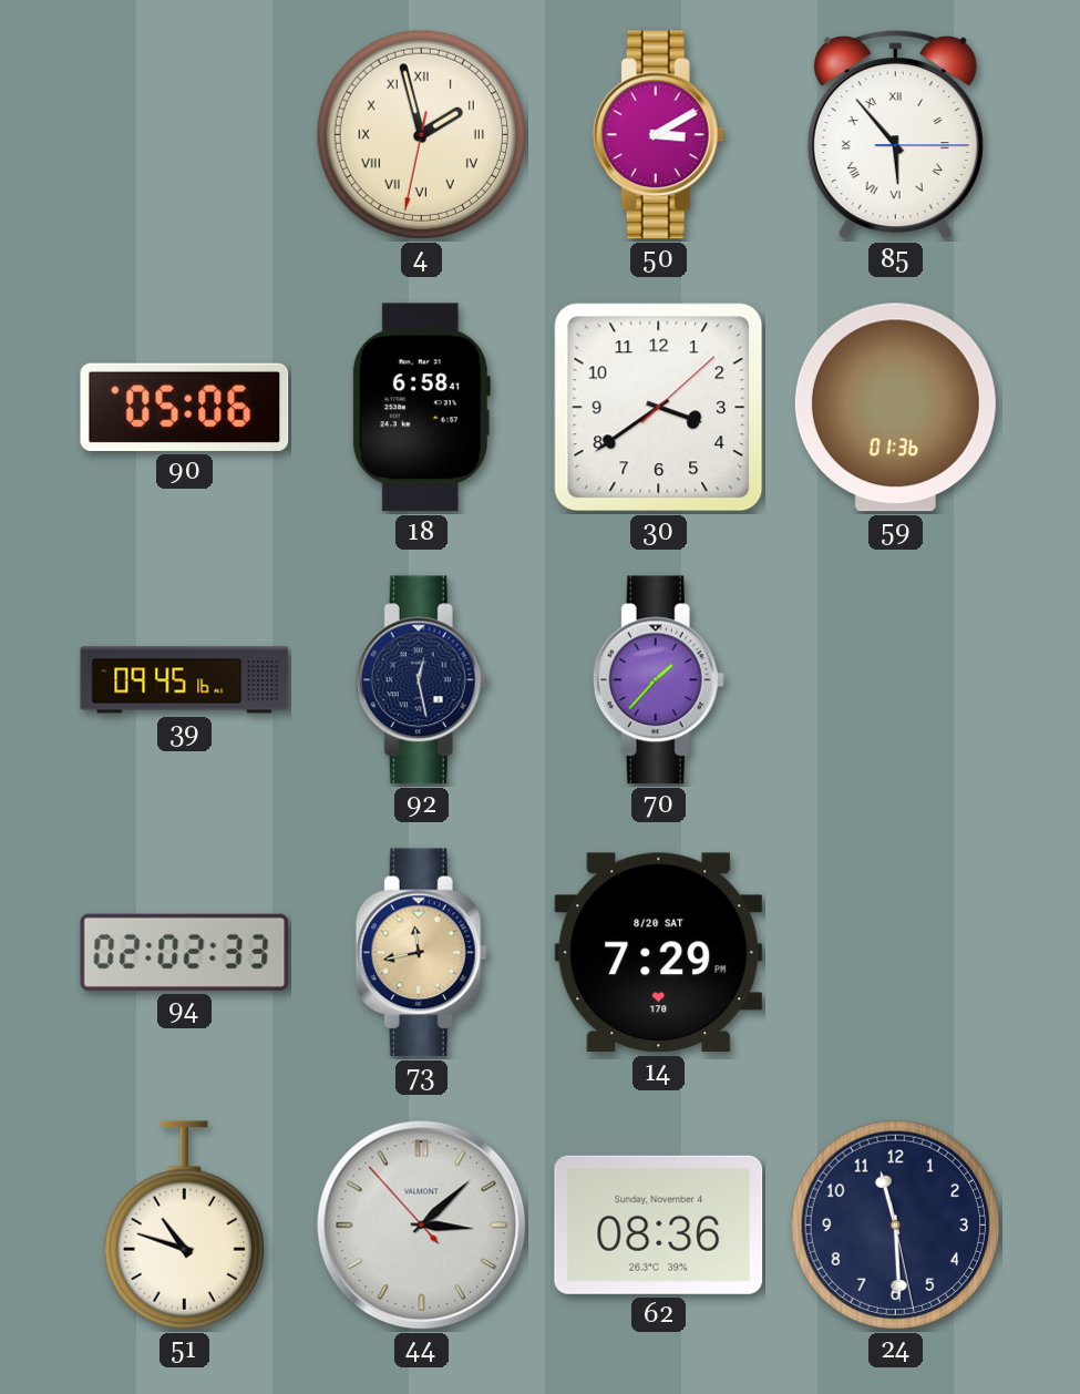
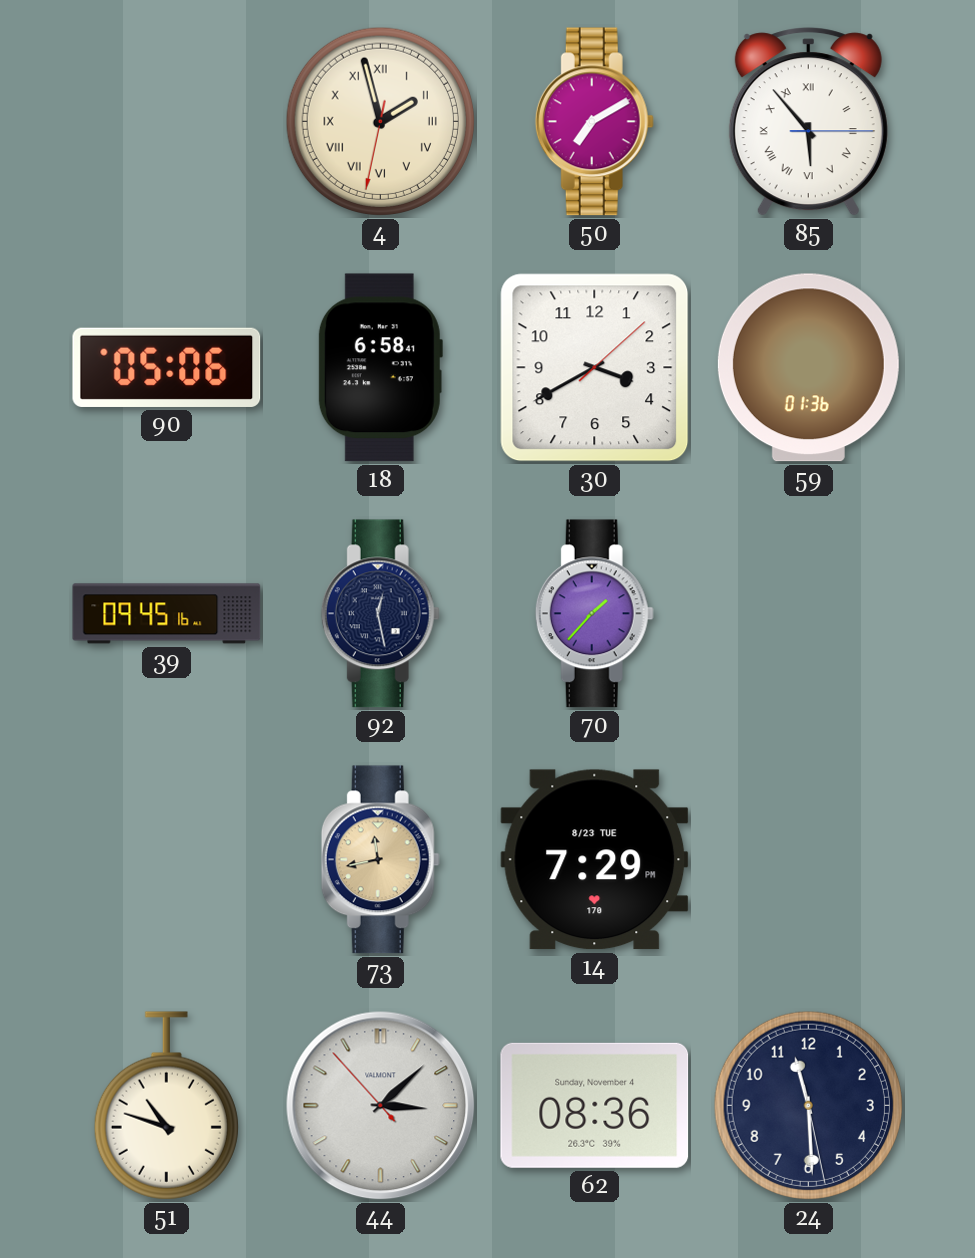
50: 3:10 -> 7:10
30: 3:39 -> 3:40
94: 02:02 -> none
14 date: 8/20 SAT -> 8/23 TUE
